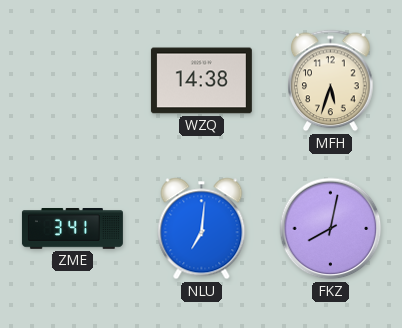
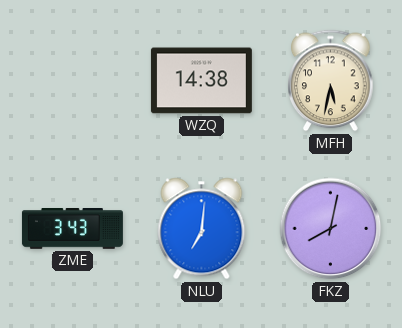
MFH: 5:33 -> 5:32
ZME: 3:41 -> 3:43
